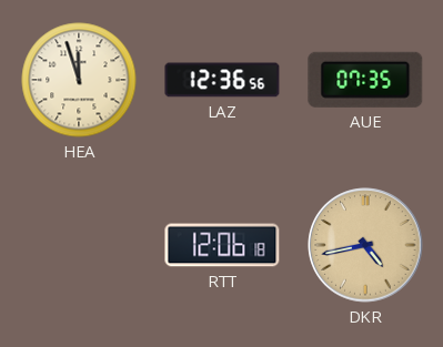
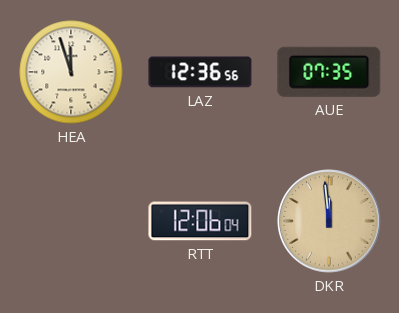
RTT: 12:06:18 -> 12:06:04
DKR: 4:43 -> 11:59
